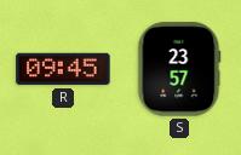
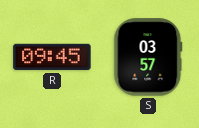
S: 23:57 -> 03:57
